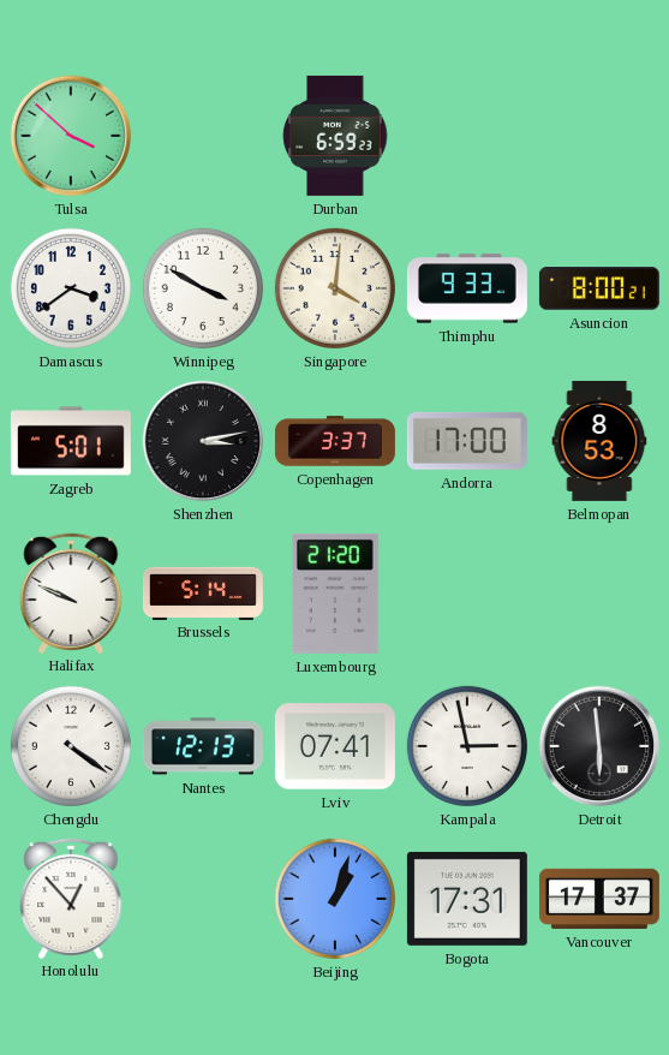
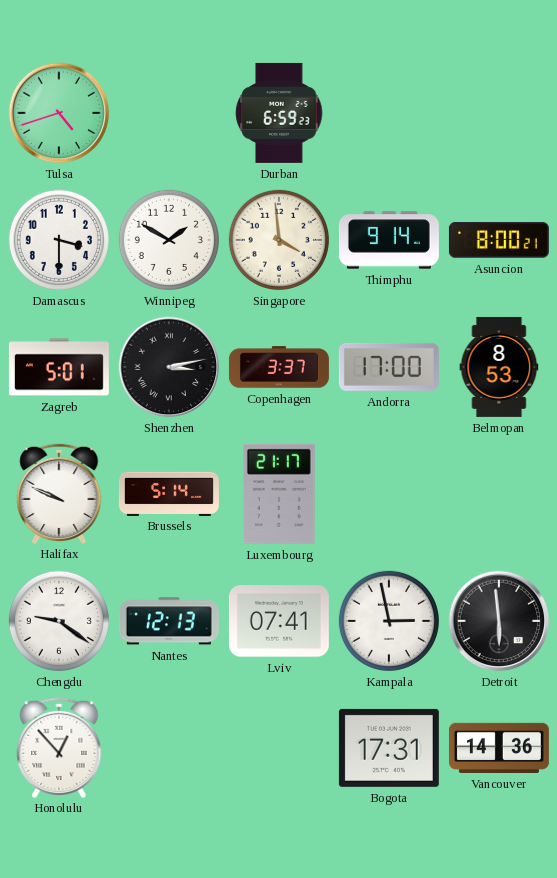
Tulsa: 3:52 -> 4:42
Damascus: 3:39 -> 3:30
Winnipeg: 3:50 -> 1:50
Singapore: 4:01 -> 3:59
Thimphu: 9:33 -> 9:14
Luxembourg: 21:20 -> 21:17
Chengdu: 4:21 -> 9:21
Beijing: 1:03 -> none
Vancouver: 17:37 -> 14:36
